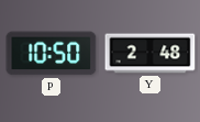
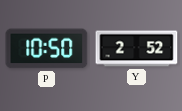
Y: 2:48 -> 2:52
